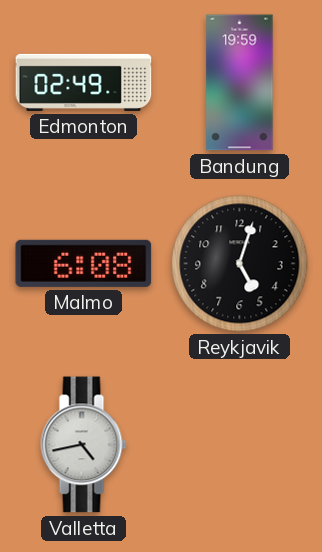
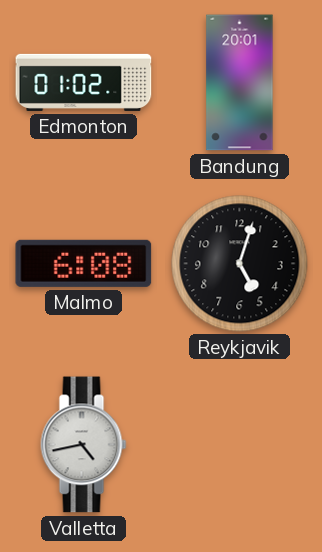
Edmonton: 02:49 -> 01:02
Bandung: 19:59 -> 20:01
